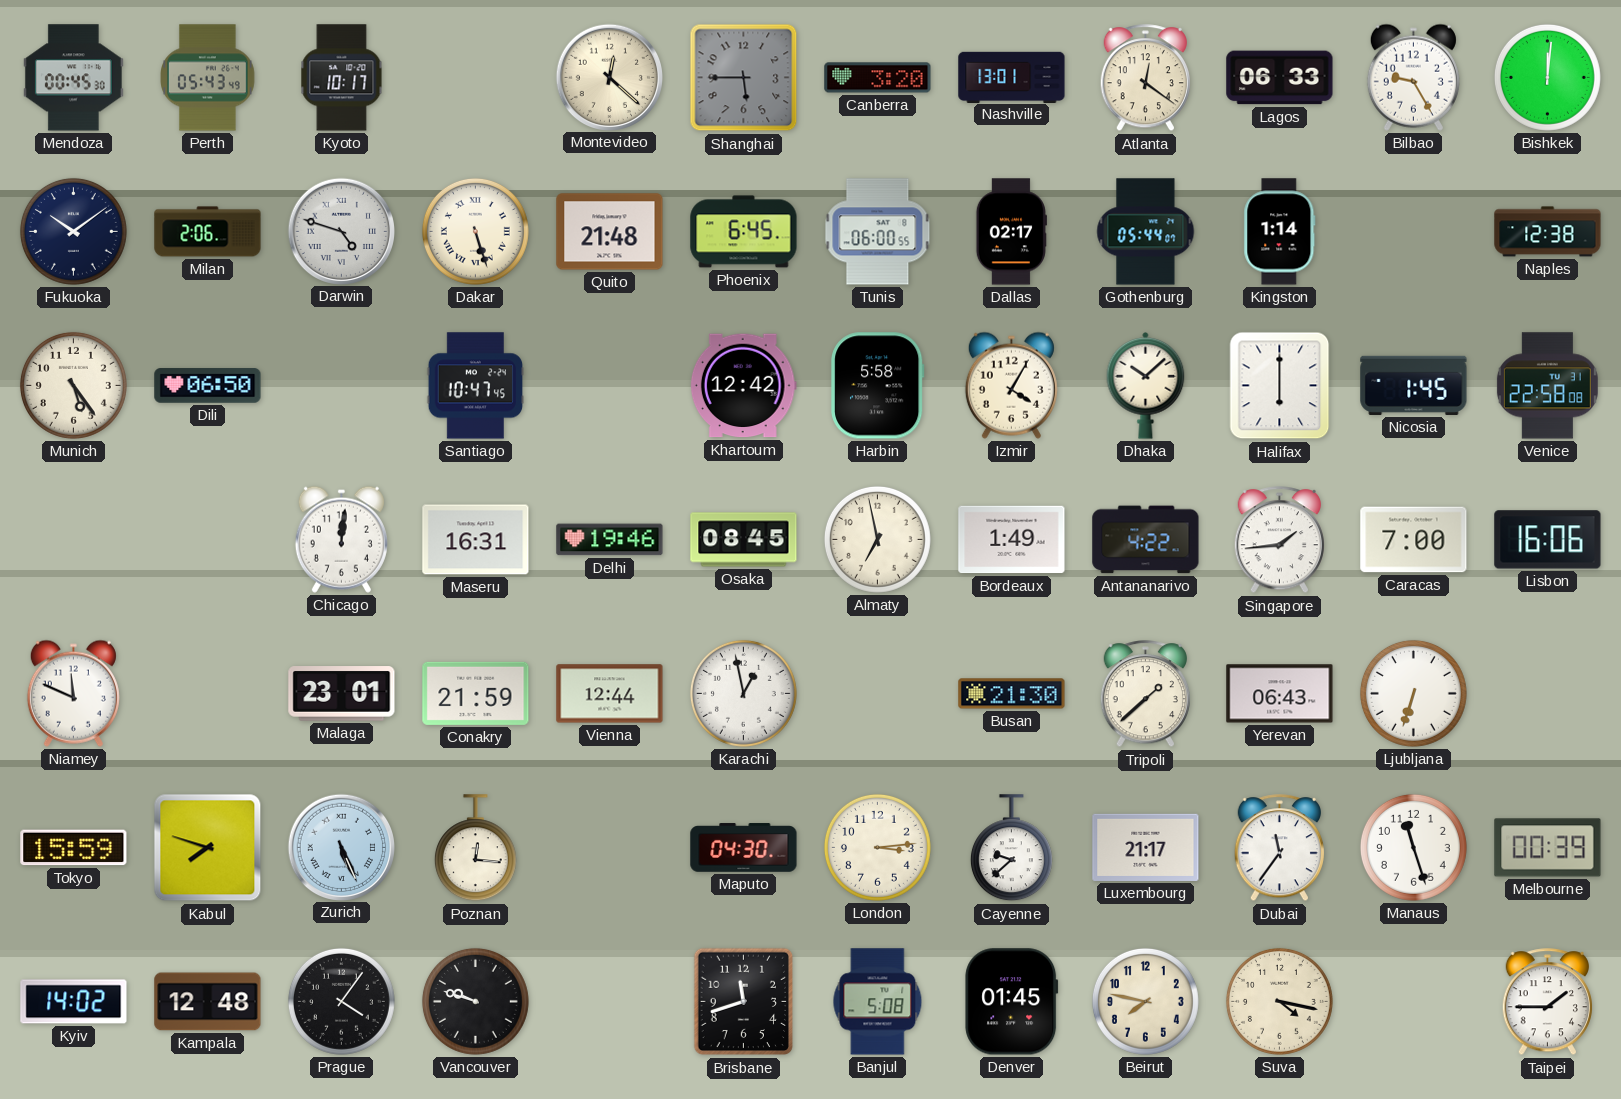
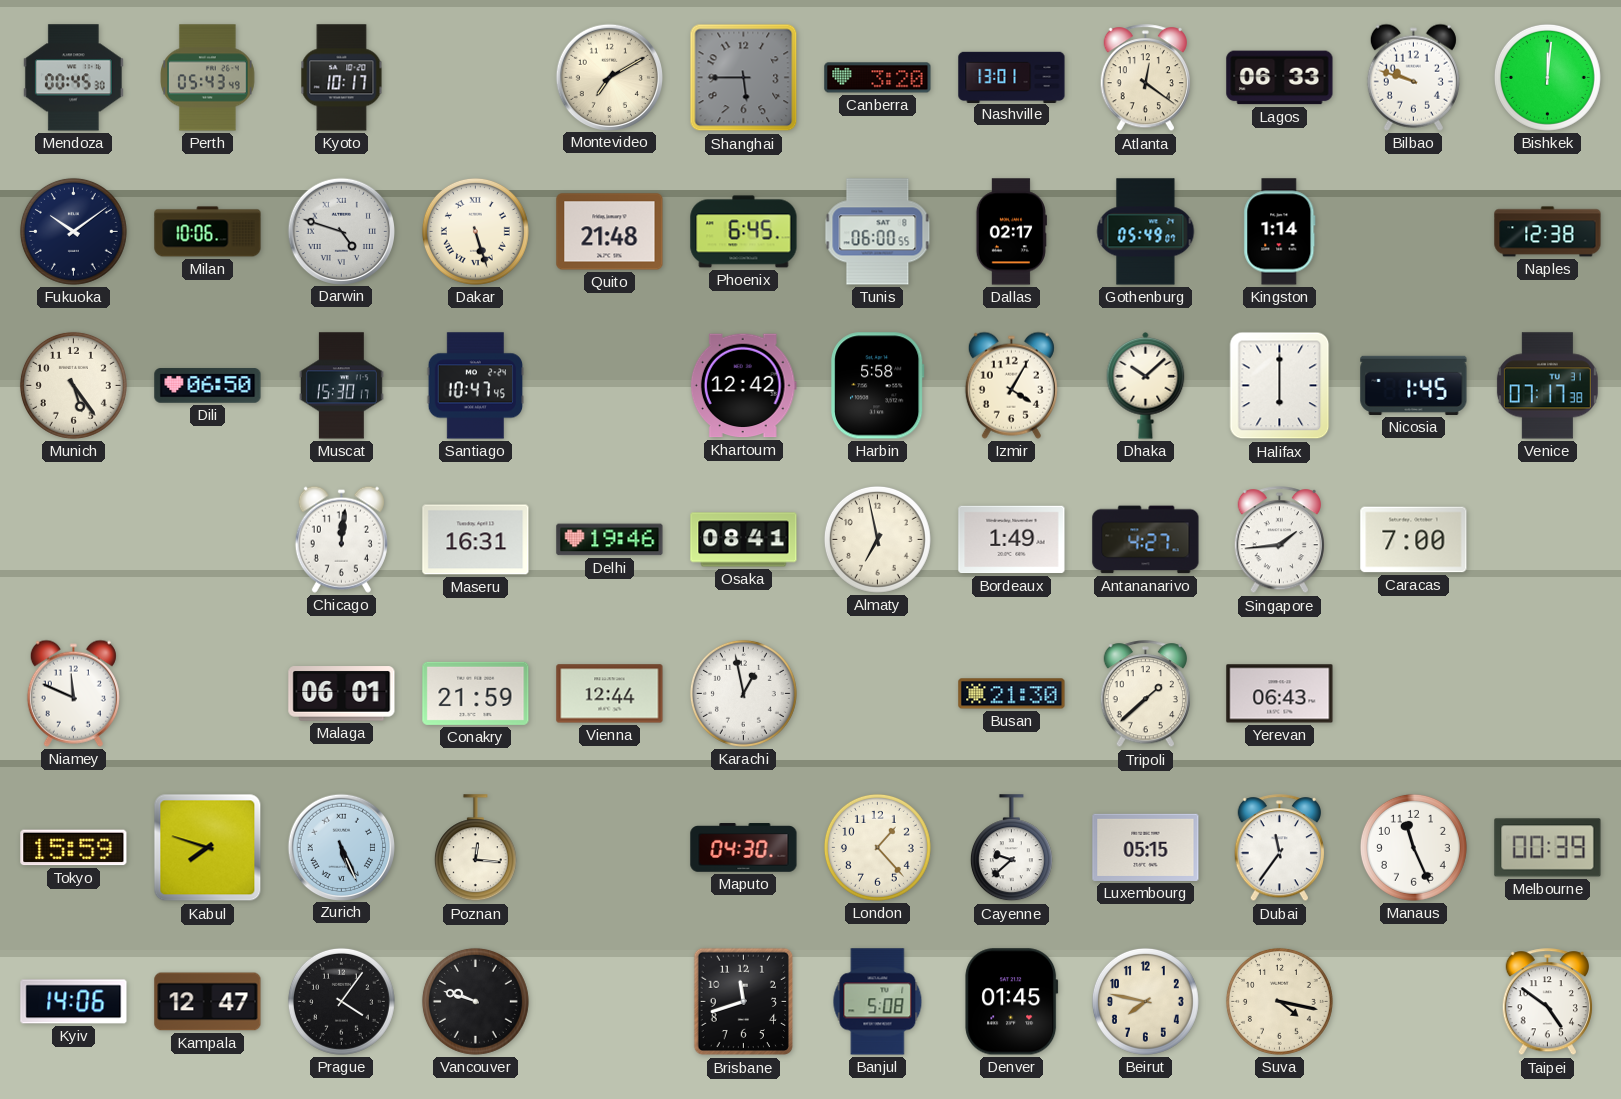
Montevideo: 12:22 -> 7:10
Bilbao: 9:25 -> 9:48
Milan: 2:06 -> 10:06
Gothenburg: 05:44 -> 05:49
Muscat: none -> 15:30
Venice: 22:58 -> 07:17
Osaka: 08:45 -> 08:41
Antananarivo: 4:22 -> 4:27
Lisbon: 16:06 -> none
Malaga: 23:01 -> 06:01
Ljubljana: 6:33 -> none
London: 3:14 -> 1:23
Luxembourg: 21:17 -> 05:15
Manaus: 11:27 -> 11:26
Kyiv: 14:02 -> 14:06
Kampala: 12:48 -> 12:47
Taipei: 1:45 -> 4:51
